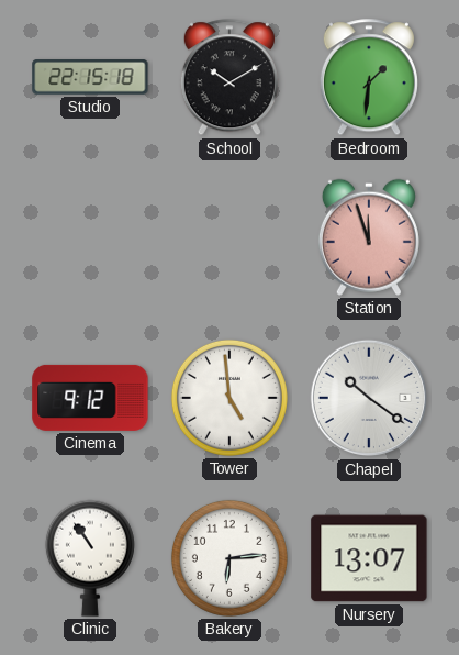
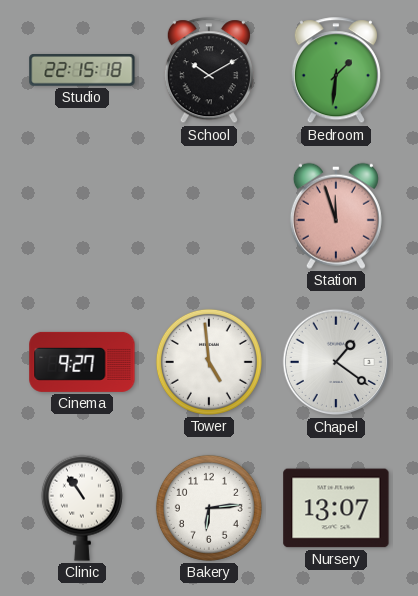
Cinema: 9:12 -> 9:27
Chapel: 10:21 -> 1:21
